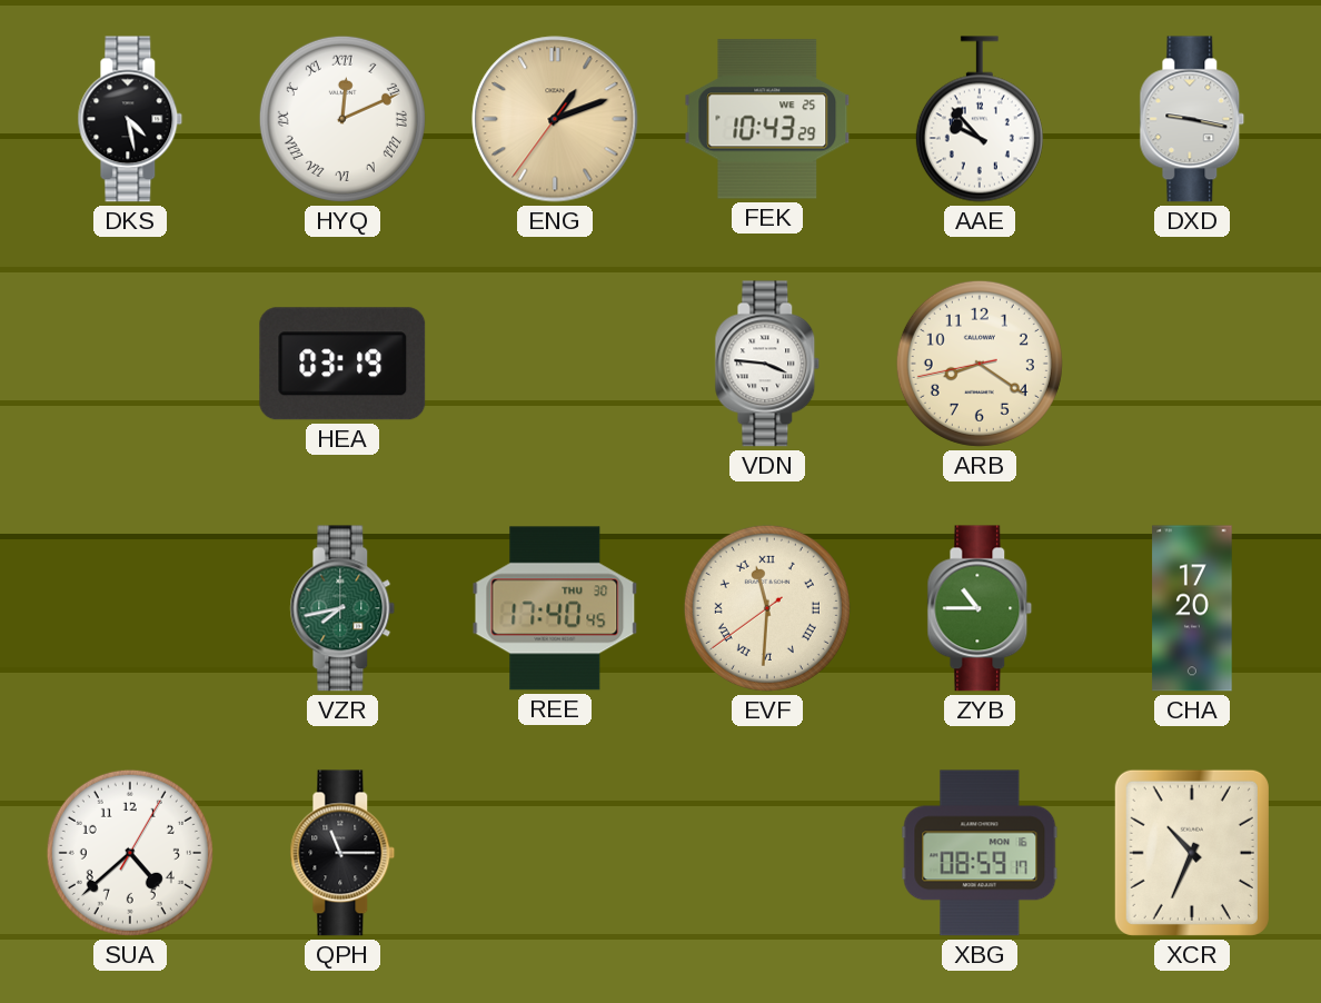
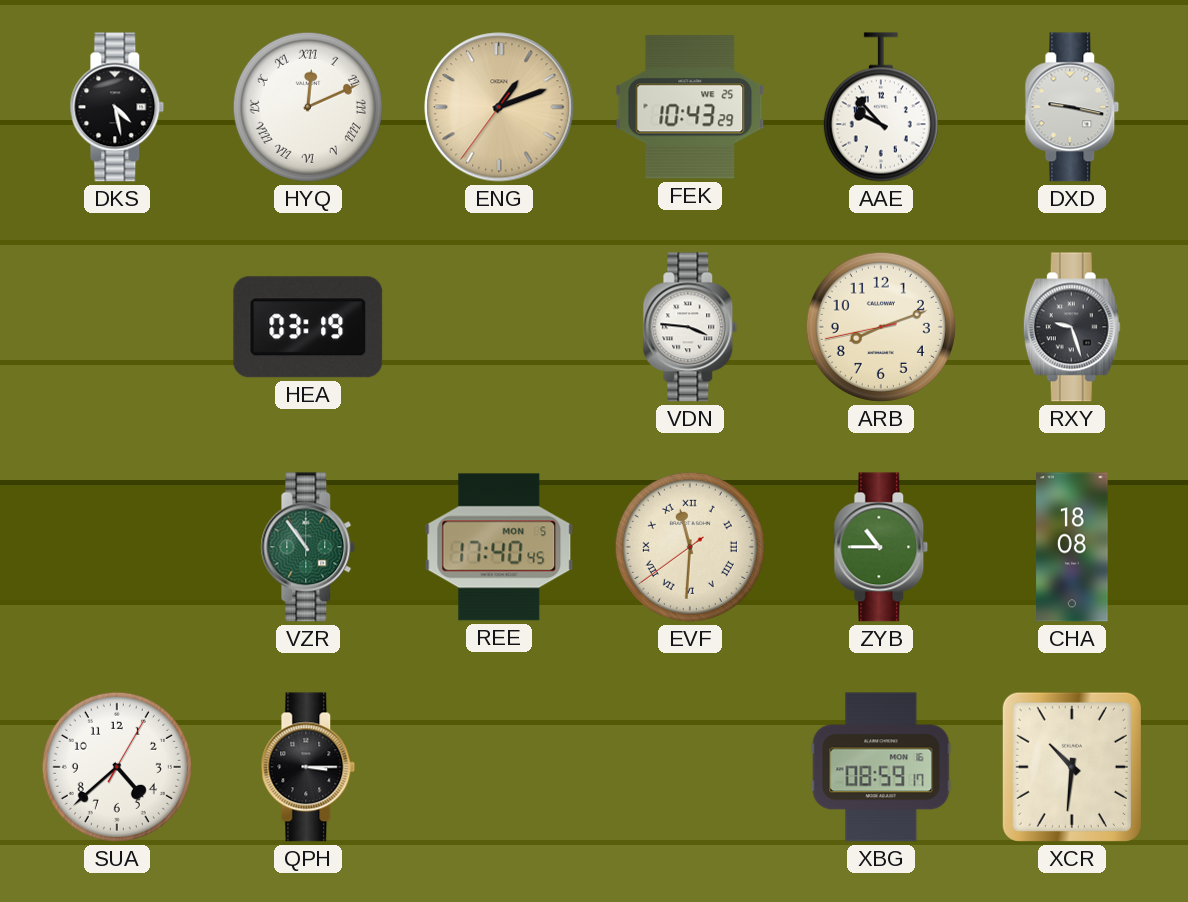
ARB: 8:20 -> 8:11
RXY: none -> 9:27
VZR: 7:43 -> 10:54
REE date: THU 30 -> MON 5
CHA: 17:20 -> 18:08
QPH: 11:15 -> 3:15
XCR: 10:34 -> 10:31
